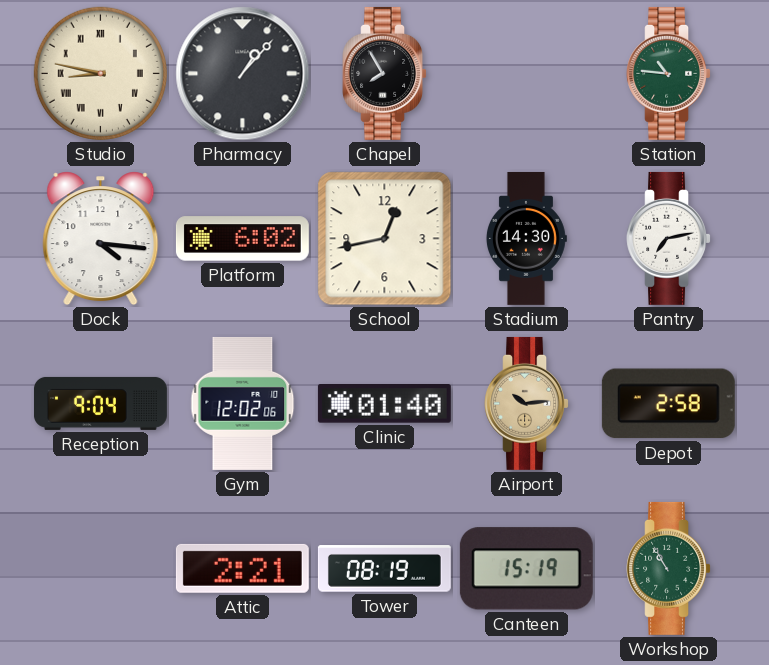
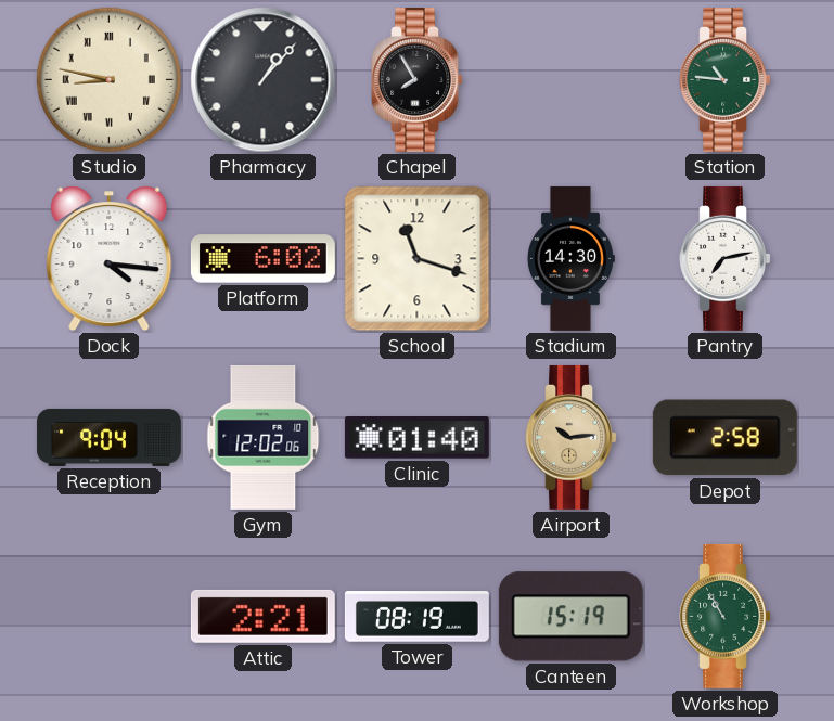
School: 12:43 -> 11:18
